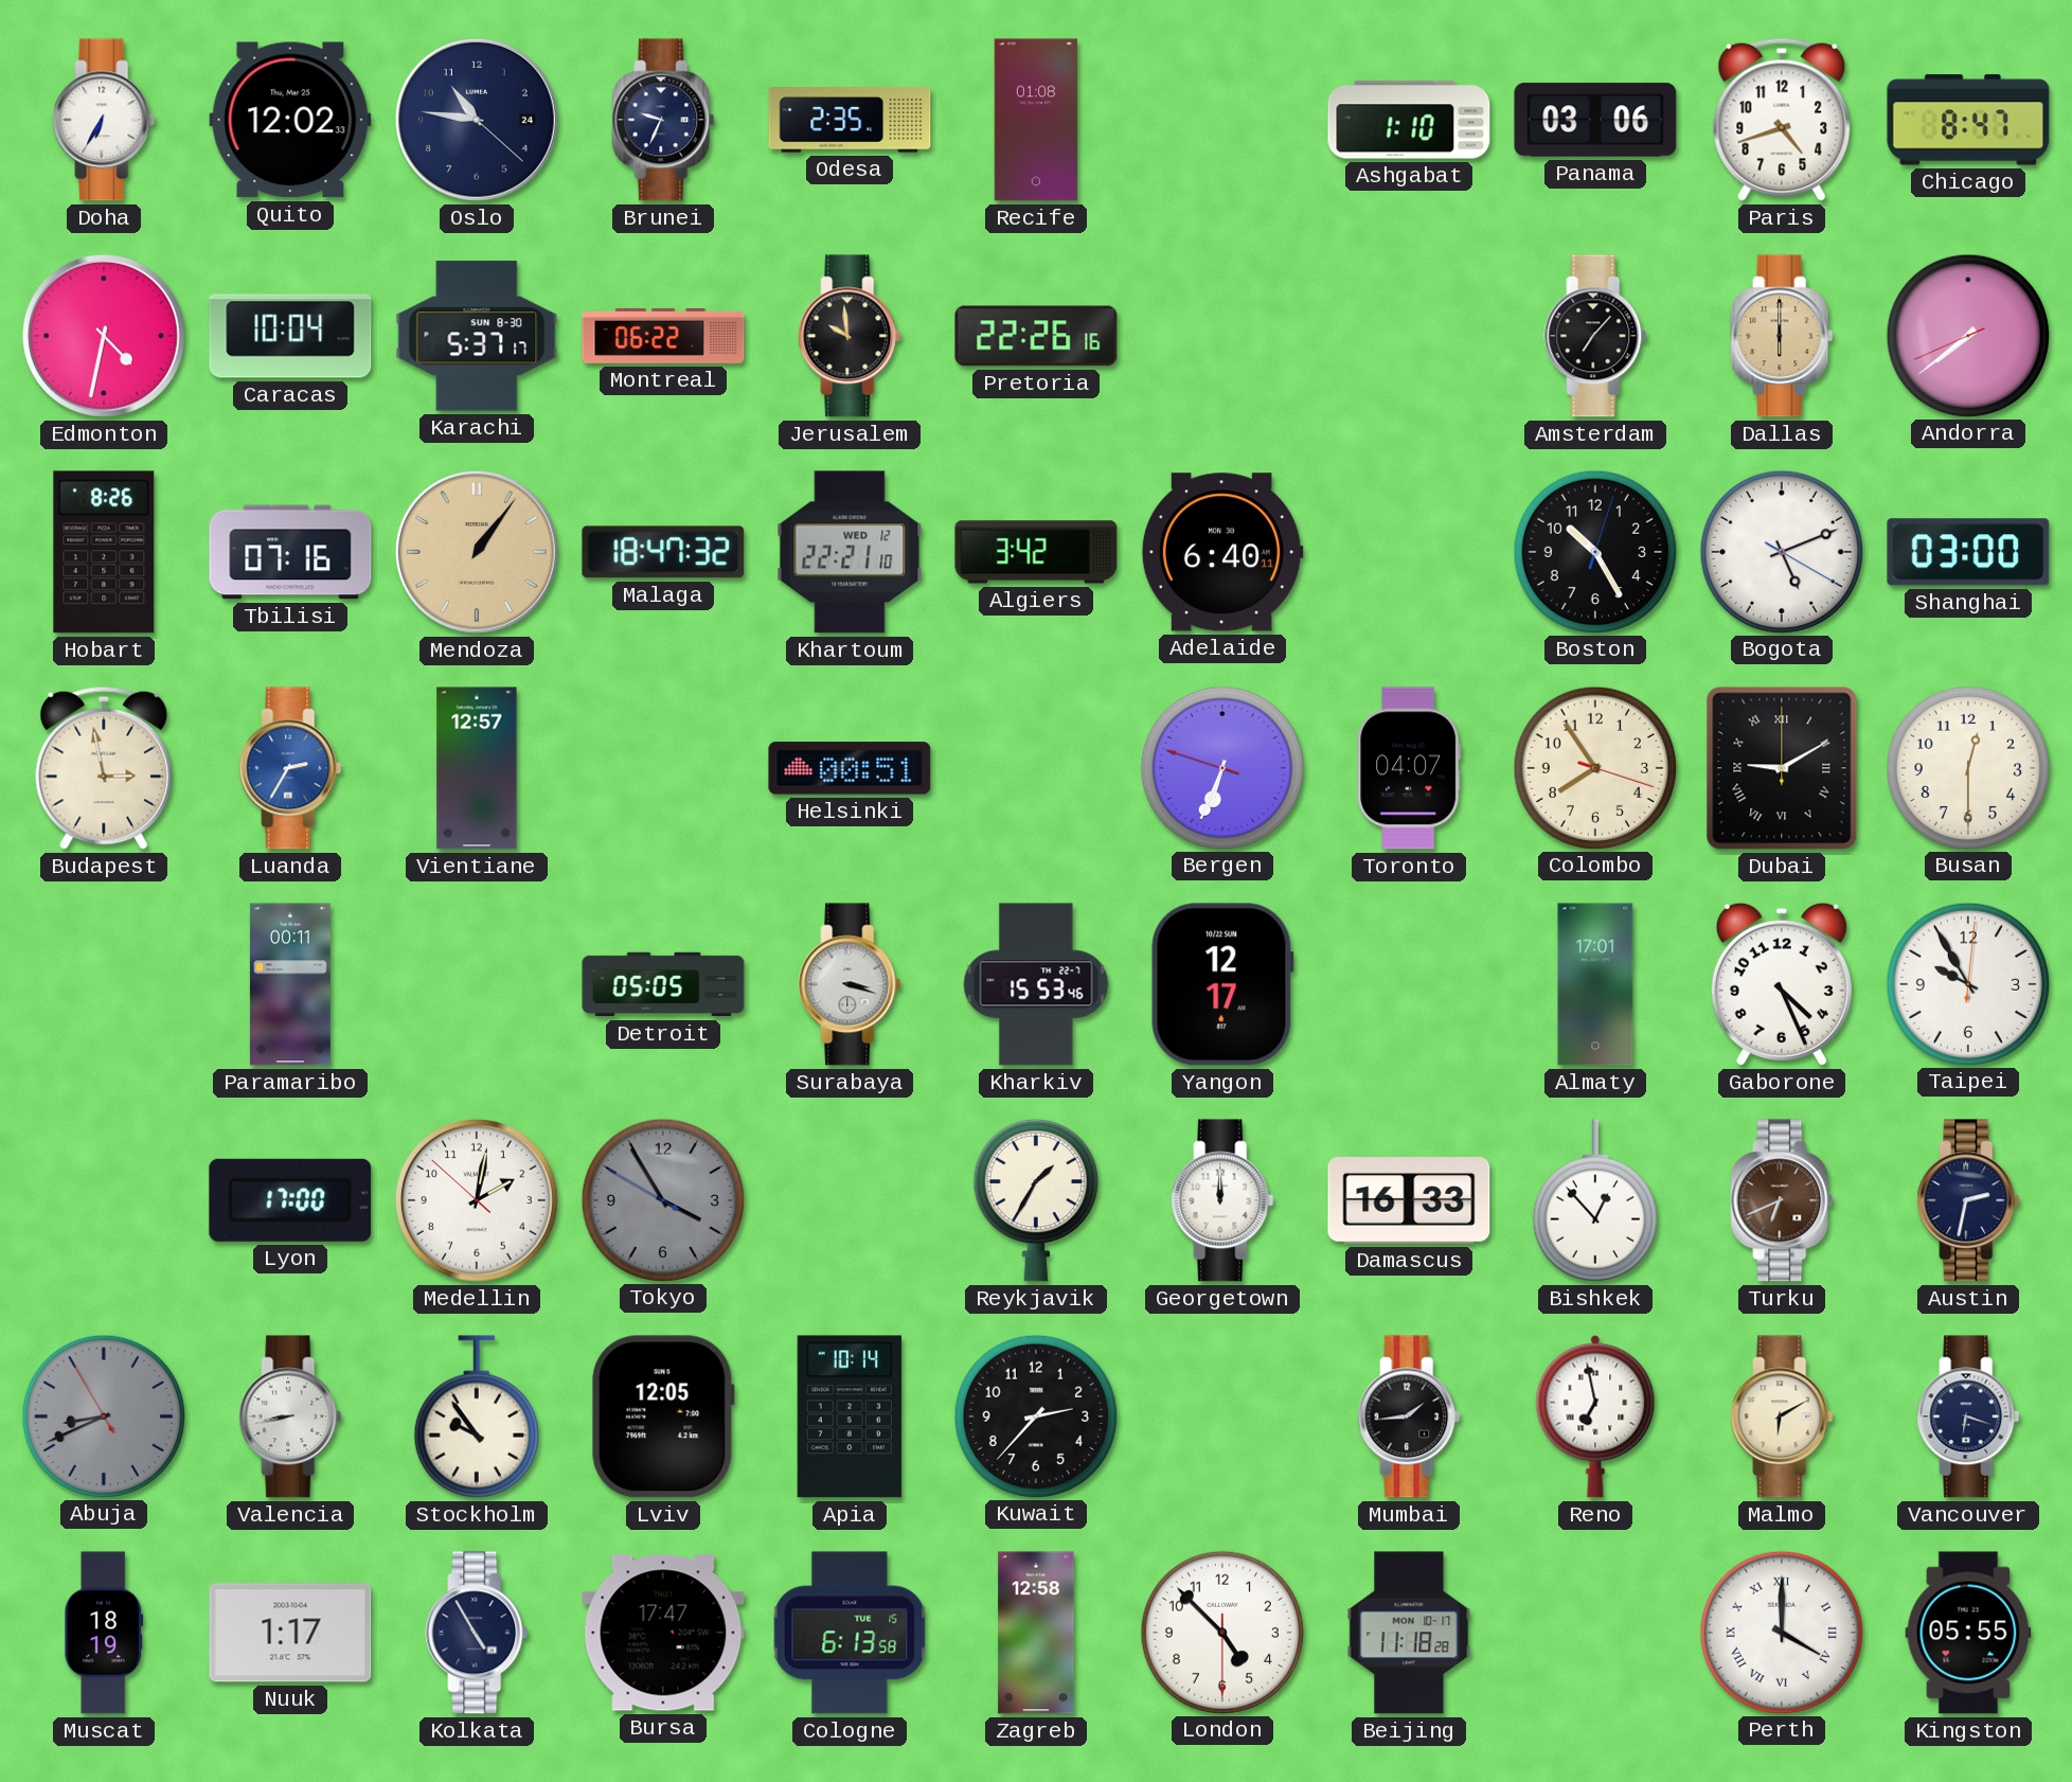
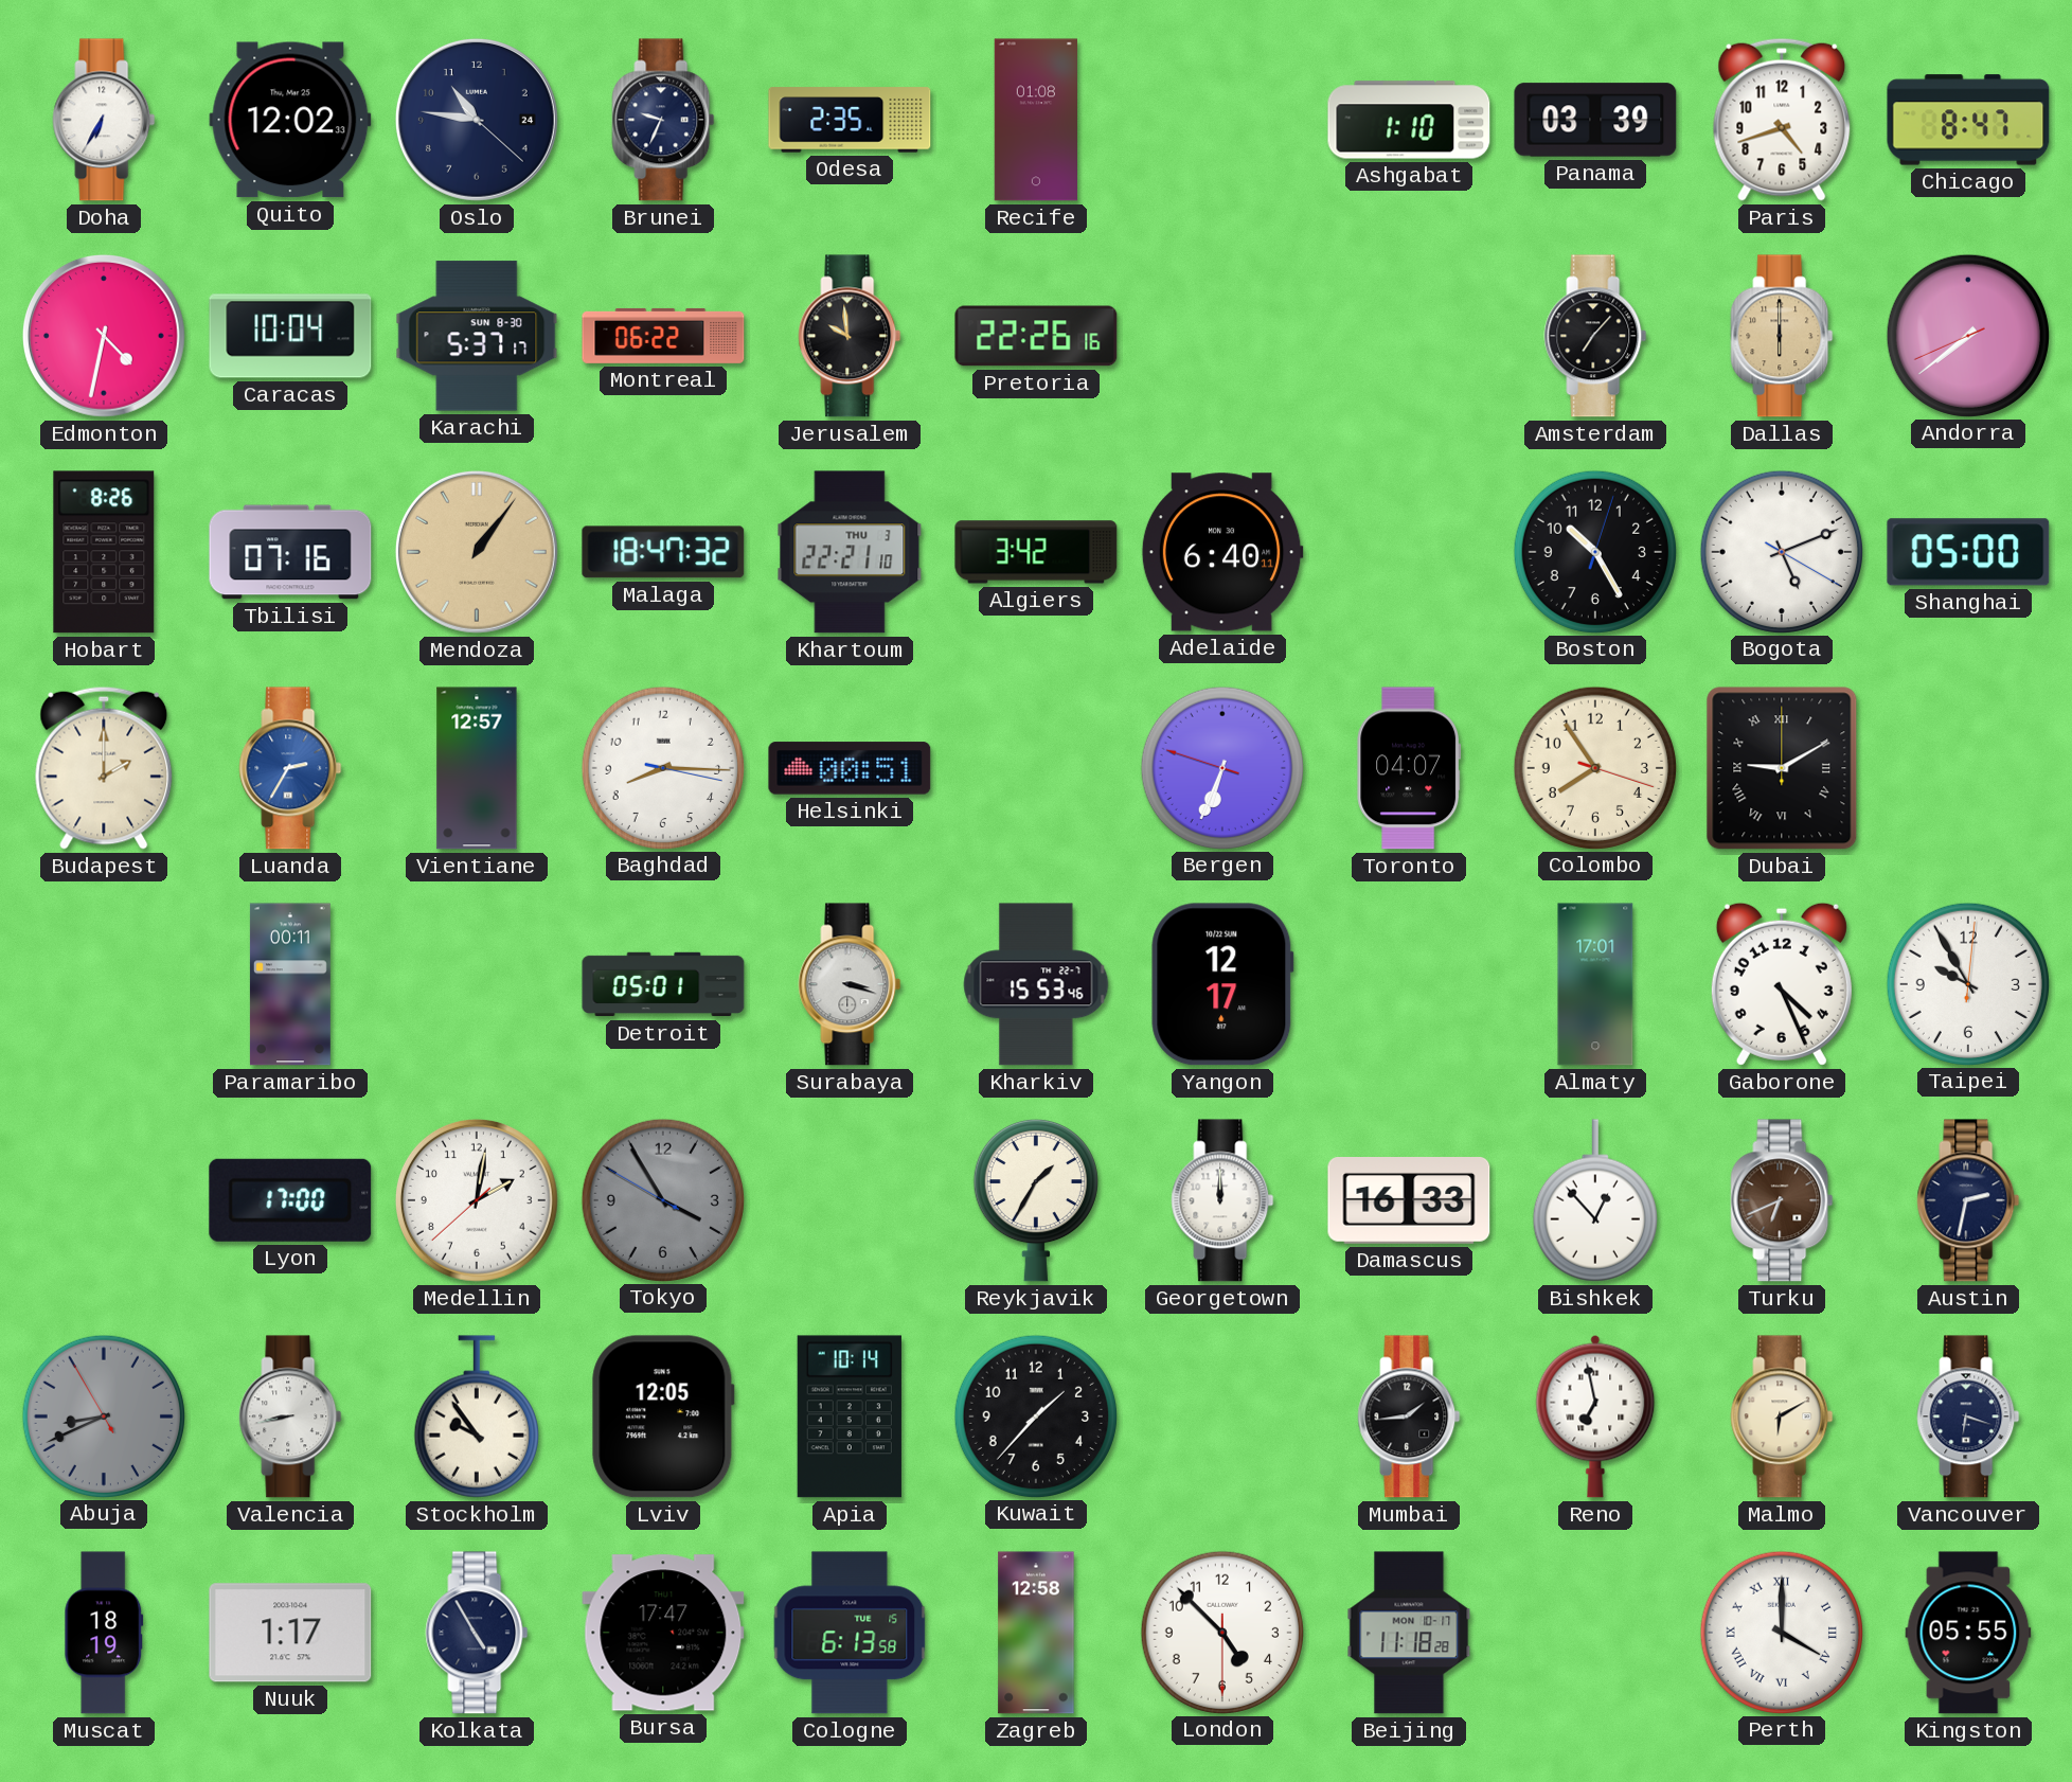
Panama: 03:06 -> 03:39
Khartoum date: WED 12 -> THU 3
Shanghai: 03:00 -> 05:00
Budapest: 2:58 -> 2:00
Baghdad: none -> 8:15
Busan: 12:30 -> none
Detroit: 05:05 -> 05:01
Medellin: 2:01:52 -> 2:01:38
Kuwait: 2:37 -> 1:37
